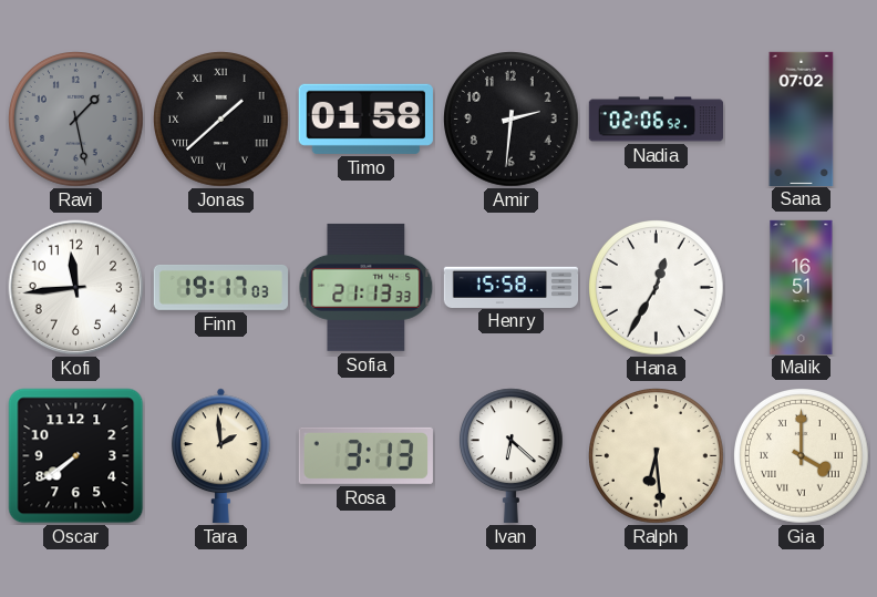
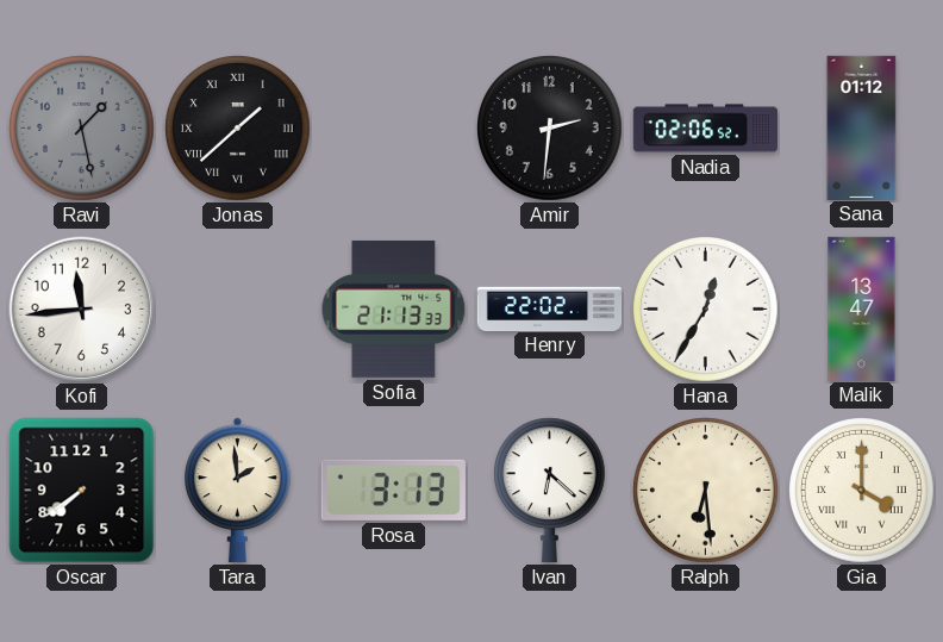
Timo: 01:58 -> none
Sana: 07:02 -> 01:12
Finn: 19:17 -> none
Henry: 15:58 -> 22:02
Malik: 16:51 -> 13:47
